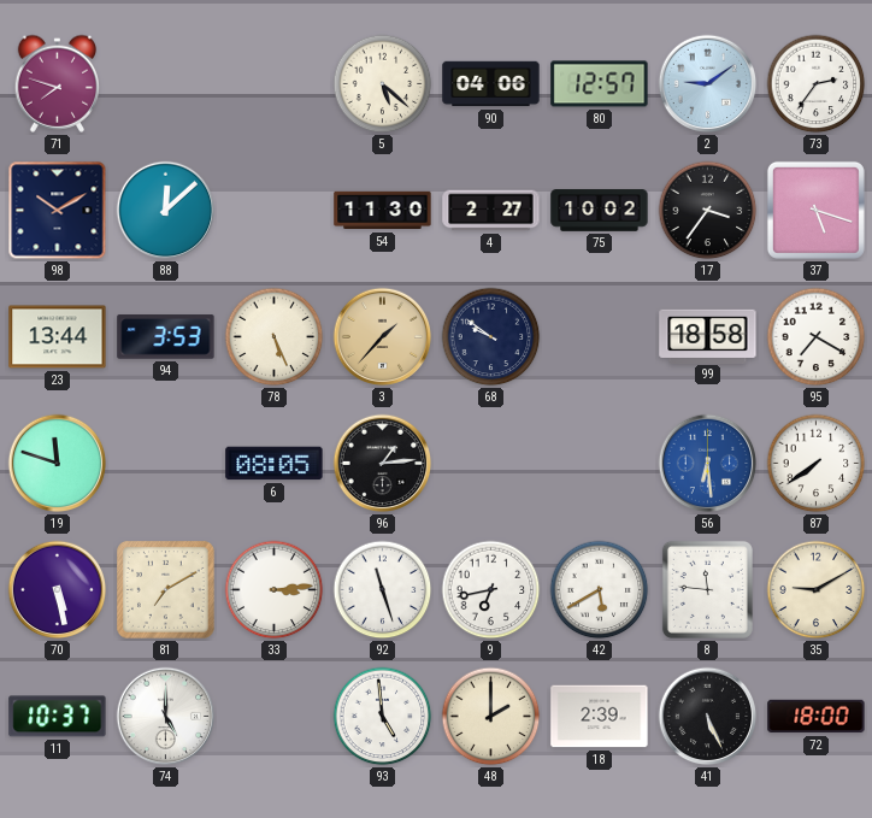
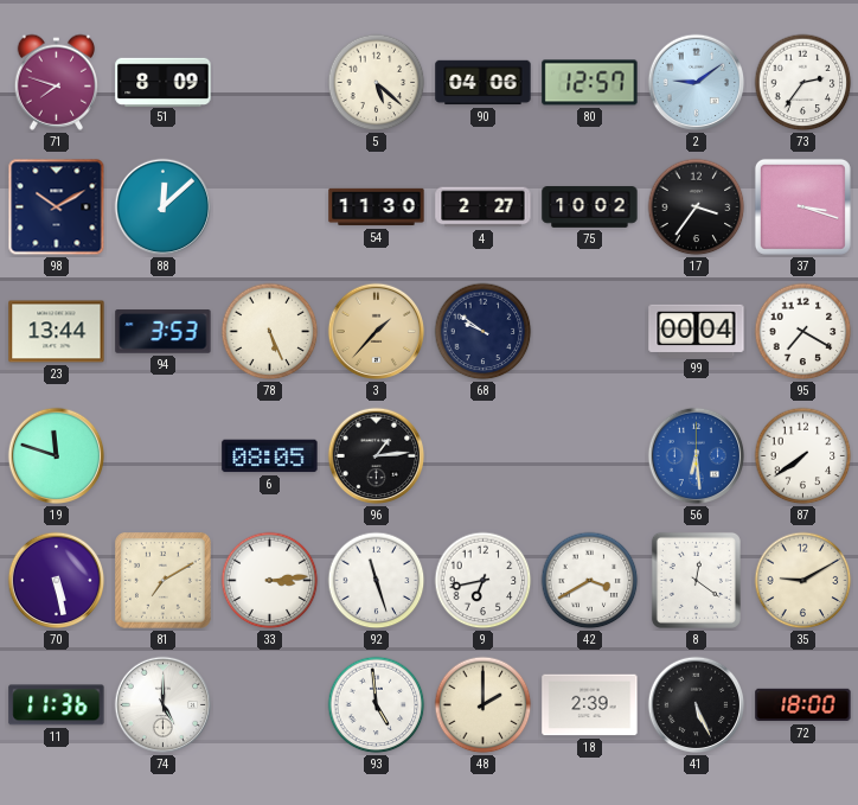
51: none -> 8:09
37: 5:18 -> 3:18
99: 18:58 -> 00:04
42: 5:40 -> 3:40
8: 11:46 -> 12:21
11: 10:37 -> 11:36
